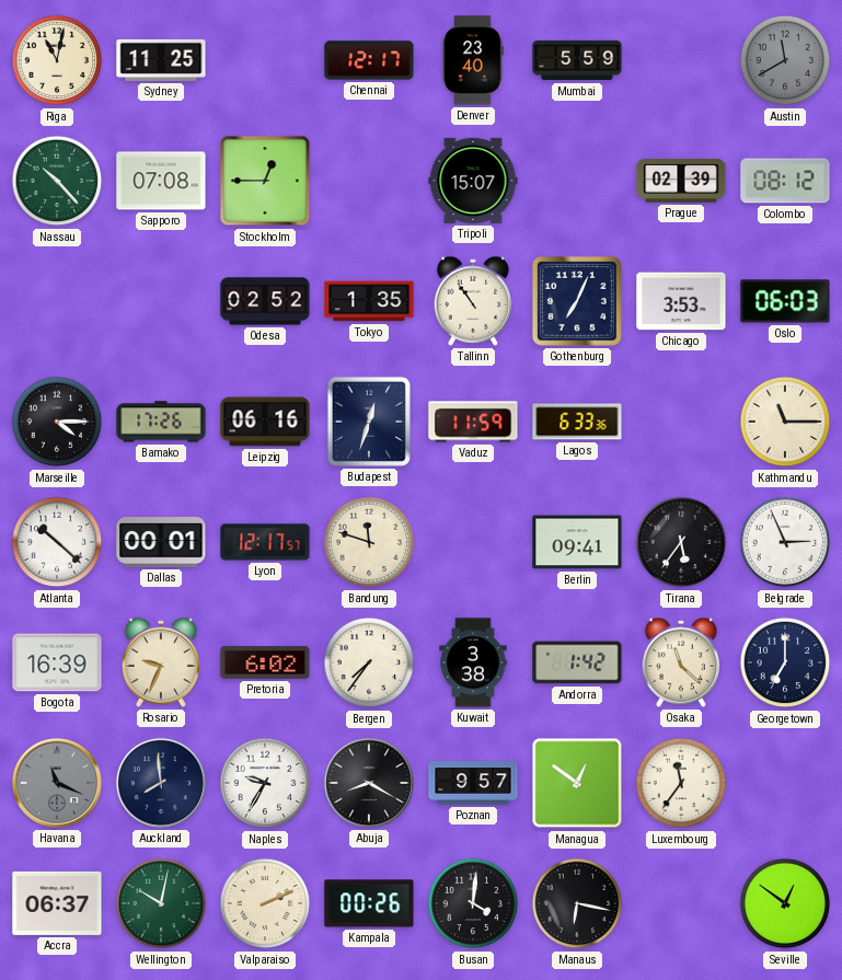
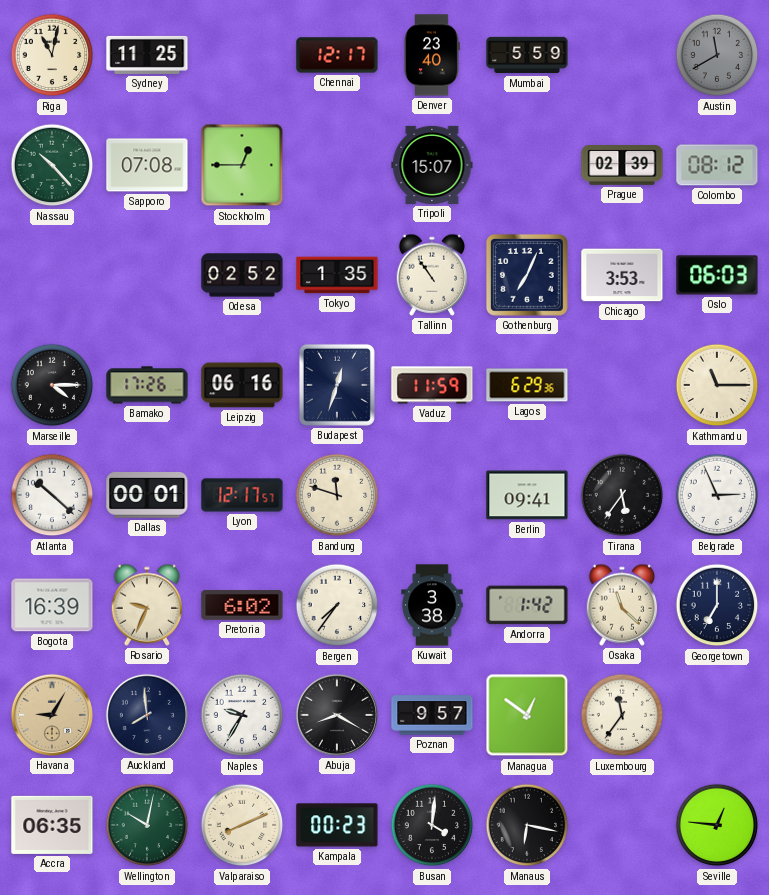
Lagos: 6:33 -> 6:29
Havana: 11:19 -> 9:05
Havana dial: grey -> champagne
Accra: 06:37 -> 06:35
Valparaiso: 2:11 -> 8:11
Kampala: 00:26 -> 00:23
Seville: 12:51 -> 12:46
